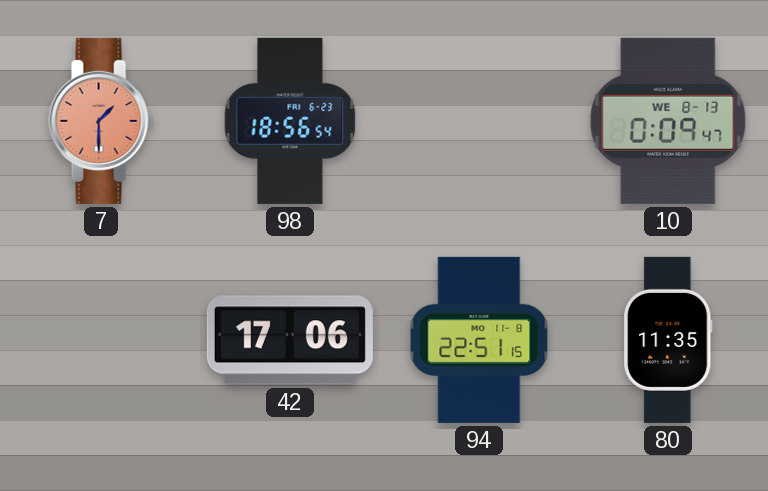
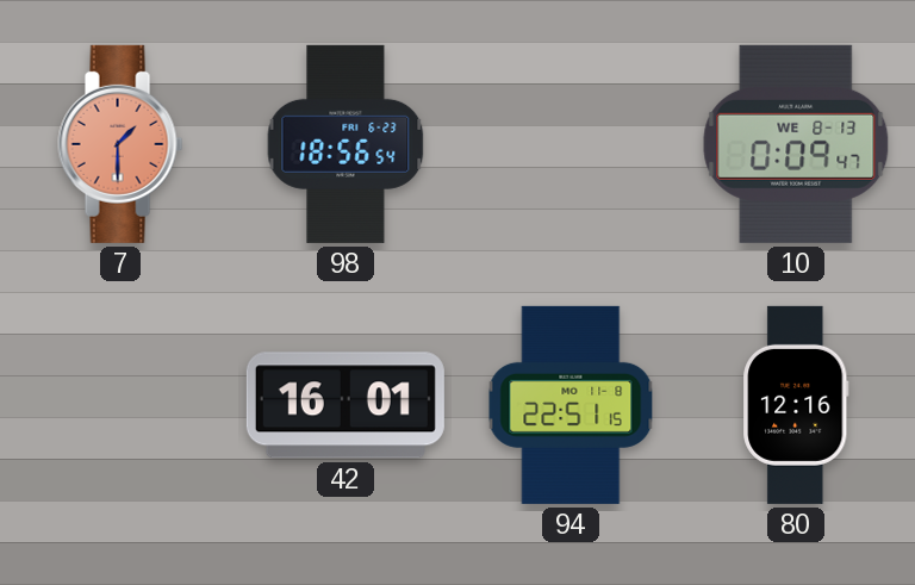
42: 17:06 -> 16:01
80: 11:35 -> 12:16
